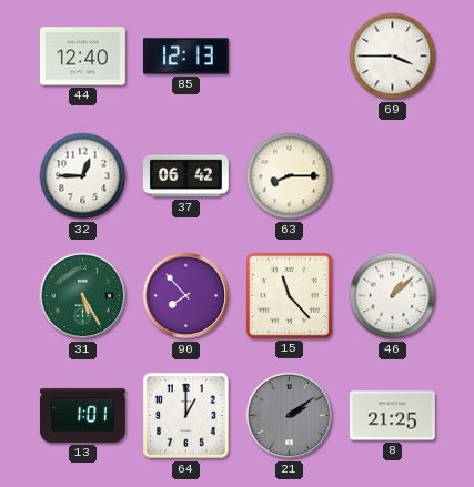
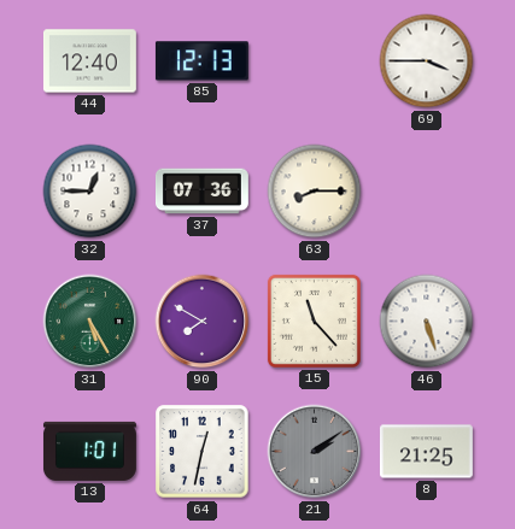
37: 06:42 -> 07:36
90: 7:53 -> 7:50
46: 1:08 -> 5:27
64: 1:00 -> 12:32
